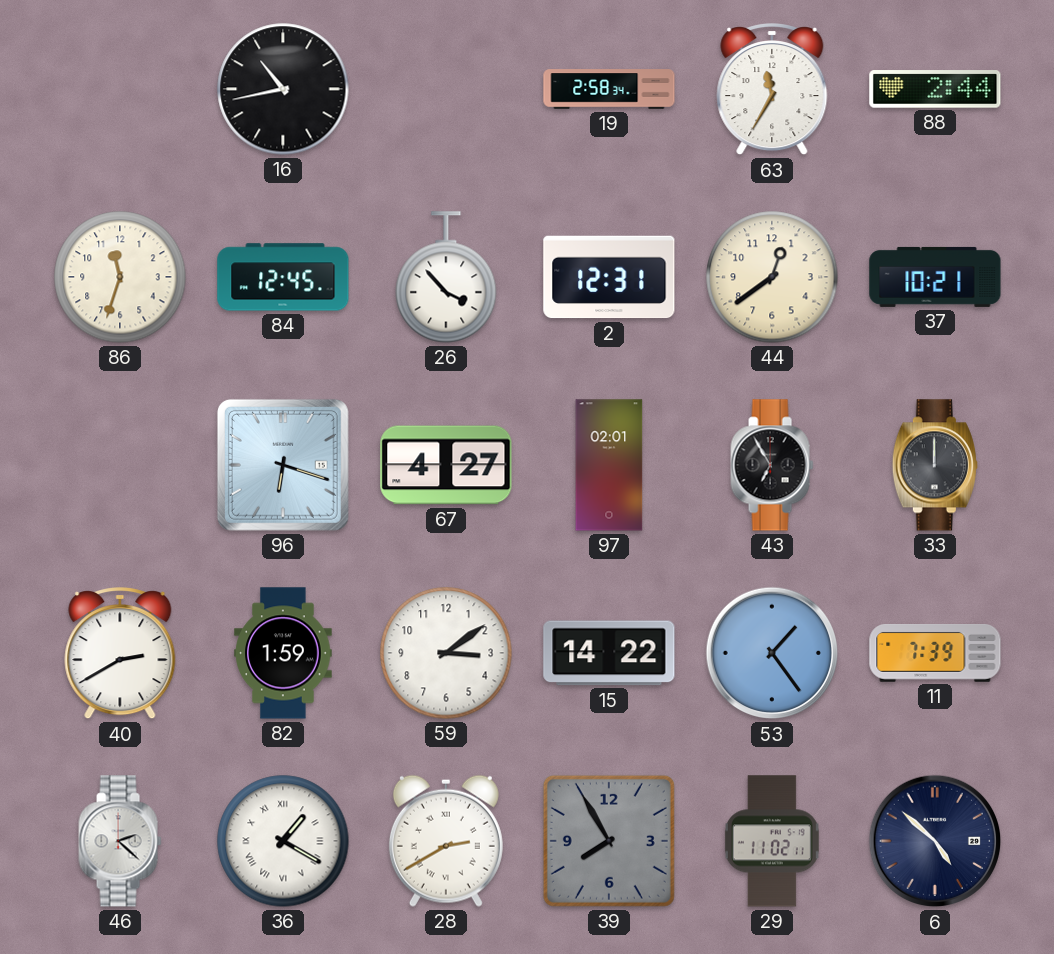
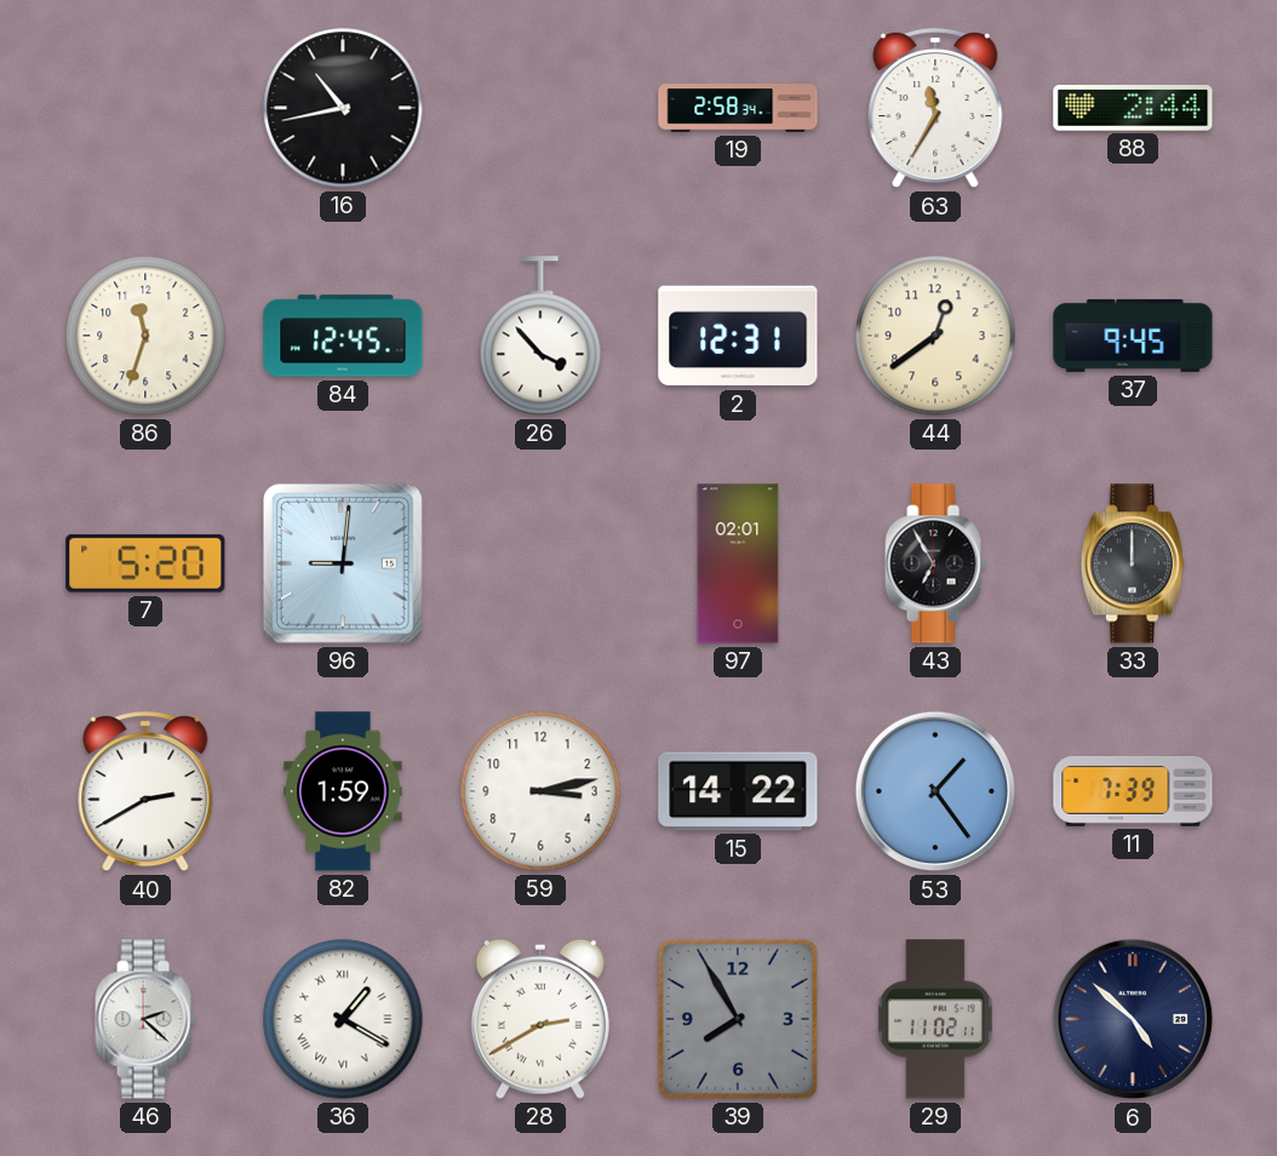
37: 10:21 -> 9:45
7: none -> 5:20
96: 6:18 -> 9:01
67: 4:27 -> none
59: 3:09 -> 3:13
